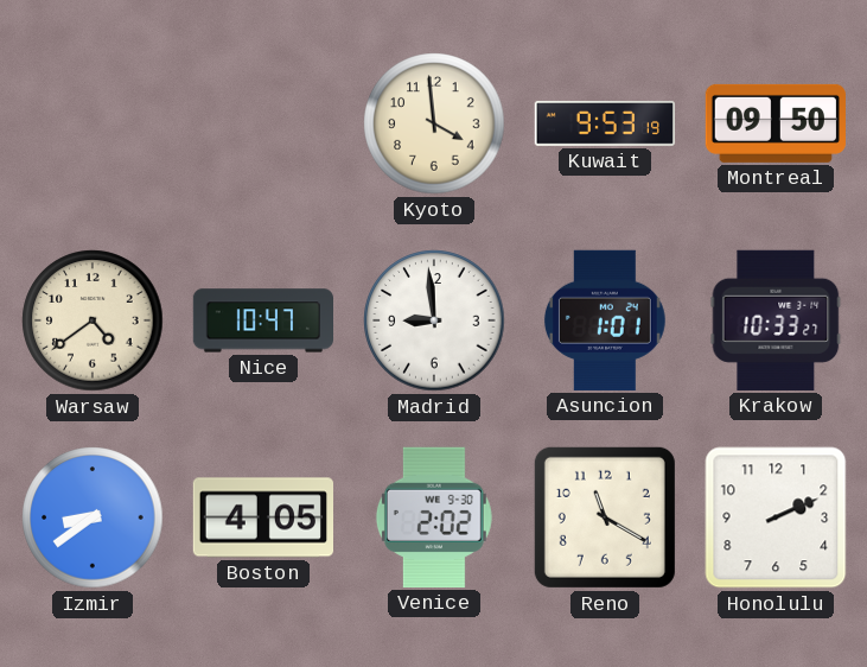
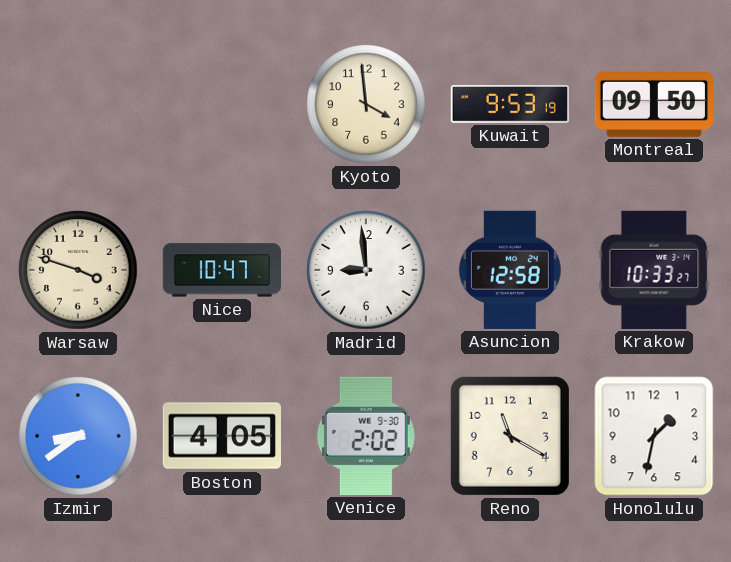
Warsaw: 4:39 -> 3:48
Asuncion: 1:01 -> 12:58
Honolulu: 2:11 -> 1:32
